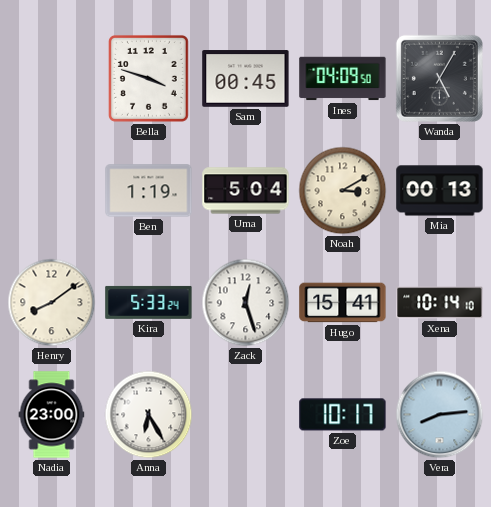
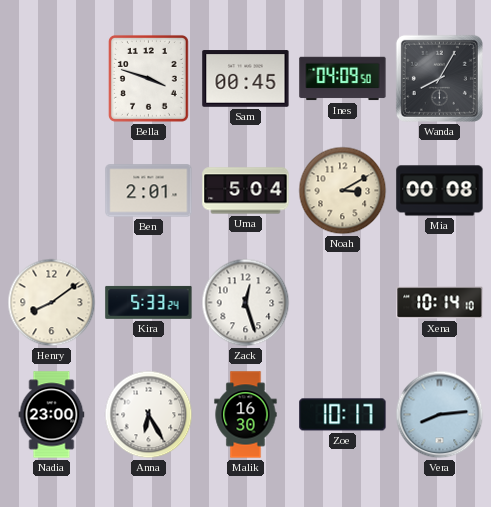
Wanda: 5:05 -> 8:05
Ben: 1:19 -> 2:01
Mia: 00:13 -> 00:08
Hugo: 15:41 -> none
Malik: none -> 16:30
